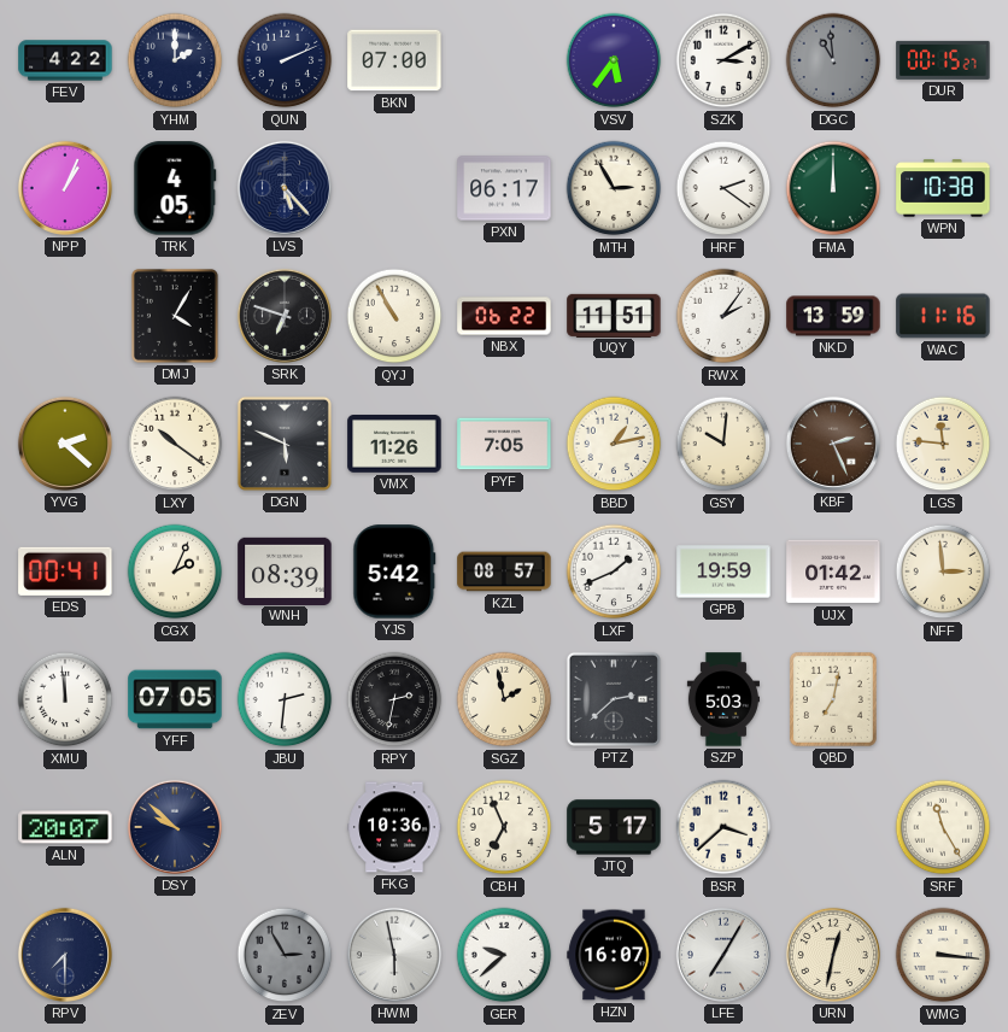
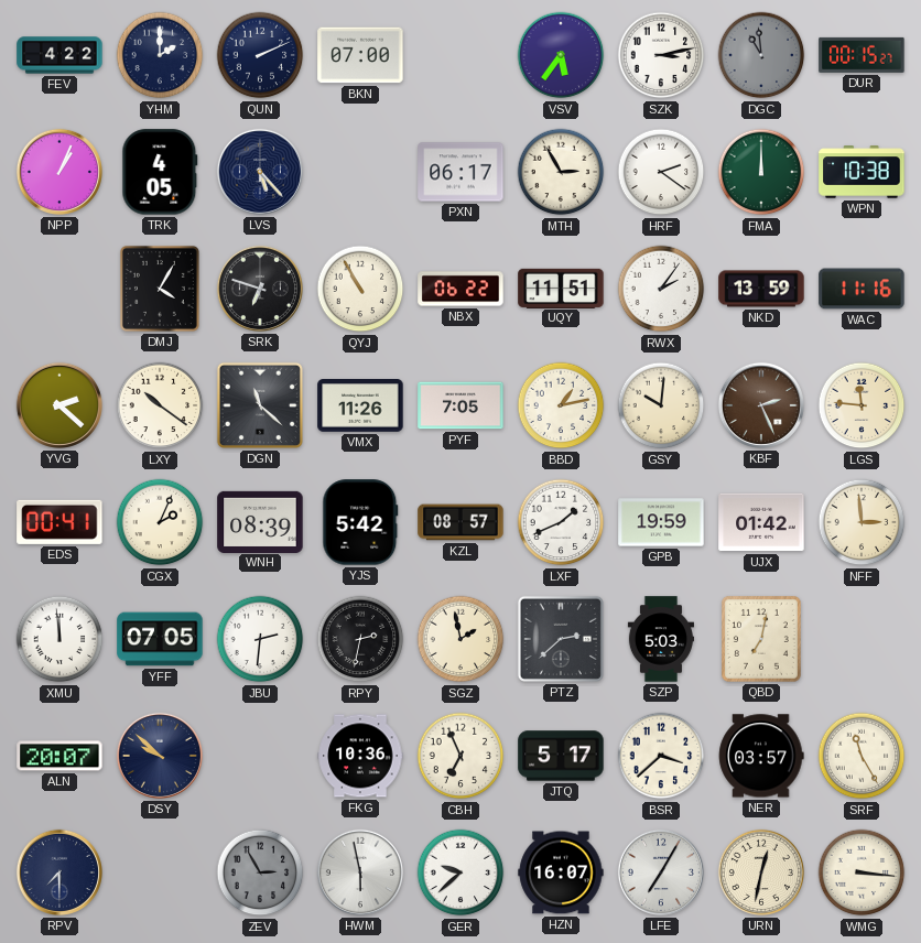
SZK: 3:10 -> 3:13
DGN: 5:49 -> 11:22
NER: none -> 03:57
